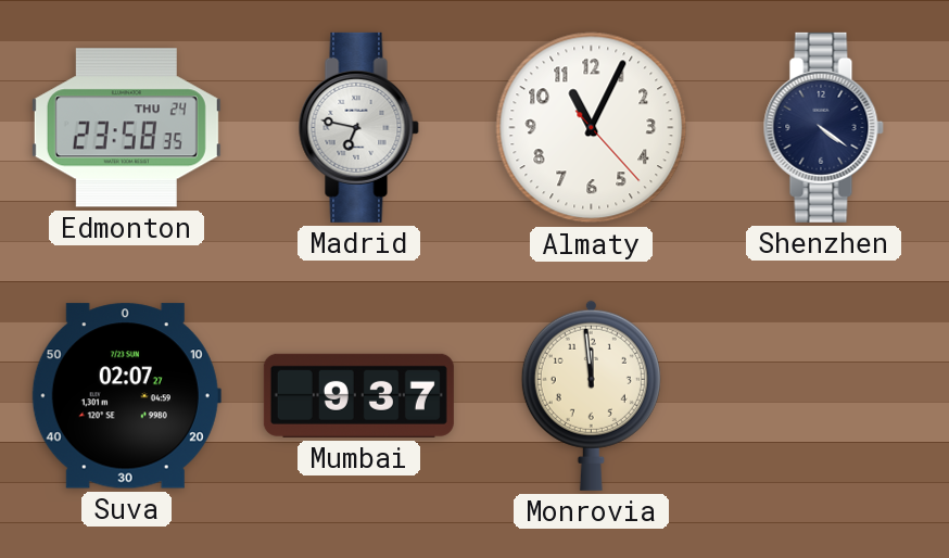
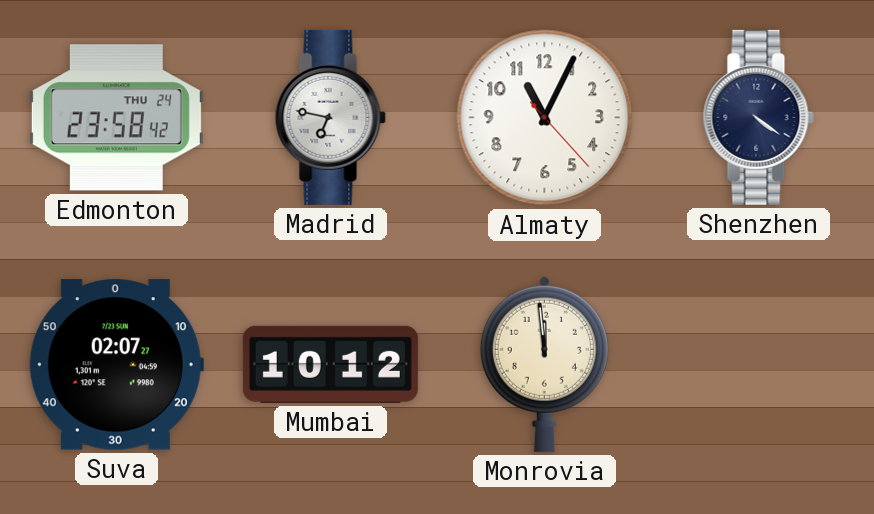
Edmonton: 23:58:35 -> 23:58:42
Mumbai: 9:37 -> 10:12
